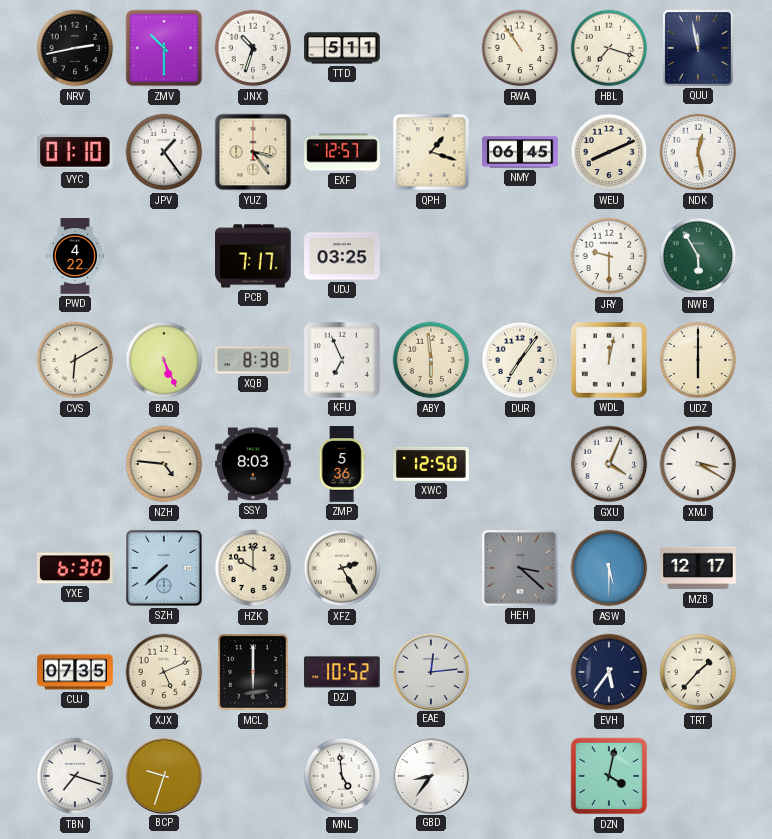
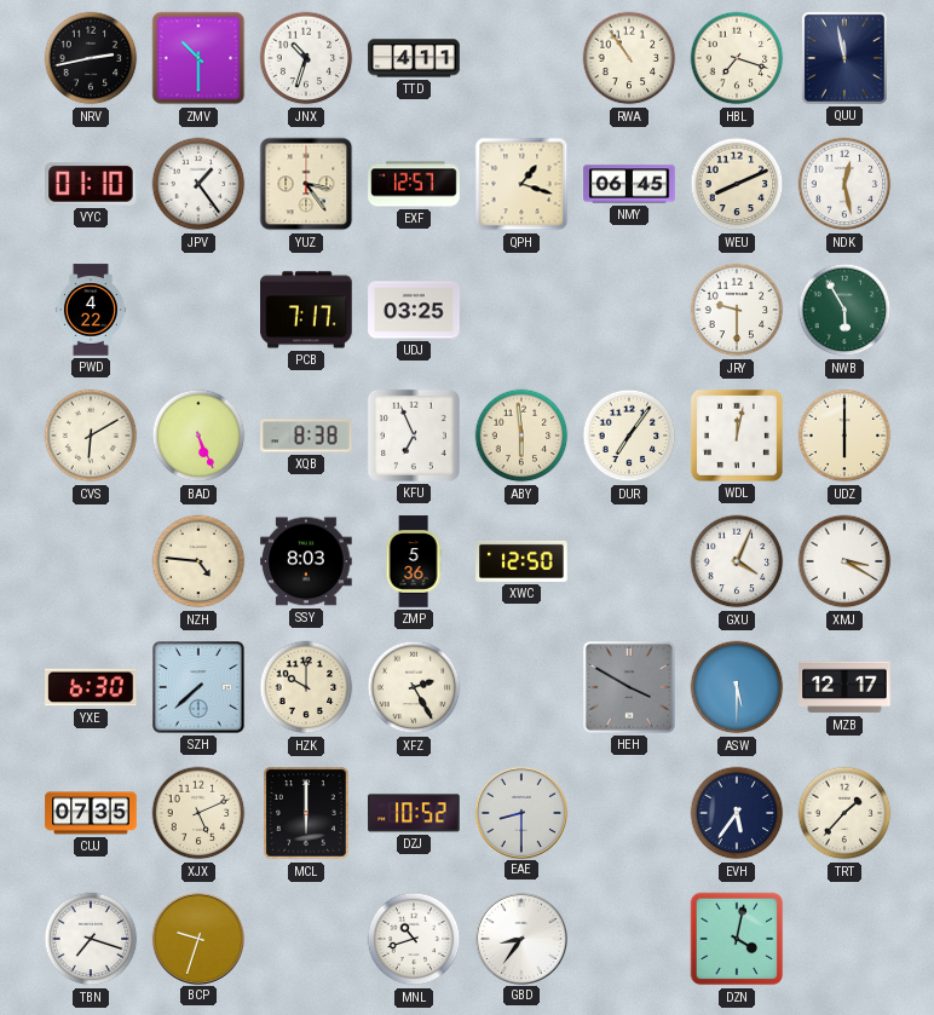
TTD: 5:11 -> 4:11
HEH: 3:22 -> 3:50
EAE: 12:14 -> 8:30
MNL: 4:59 -> 10:42
